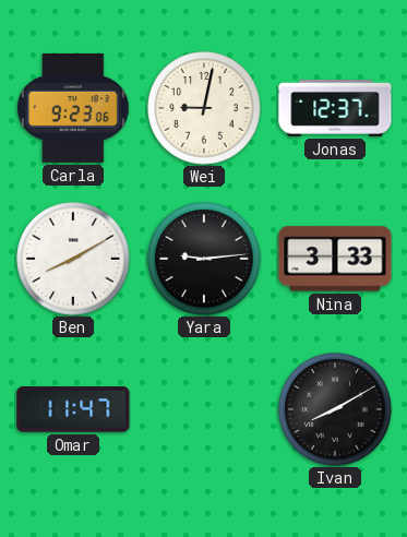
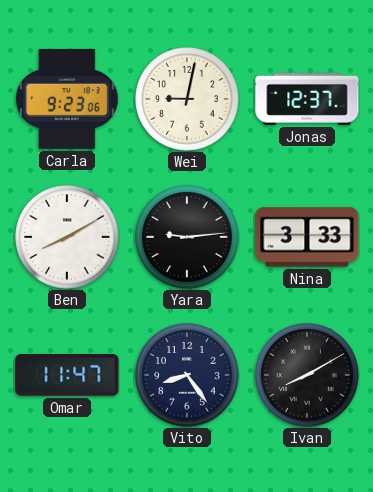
Vito: none -> 8:24
